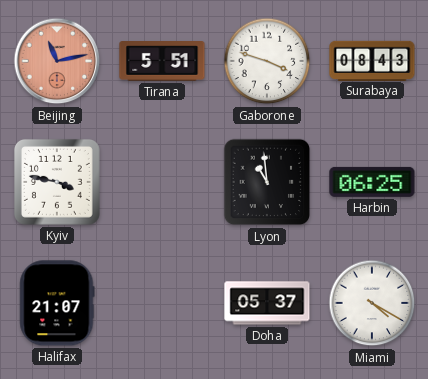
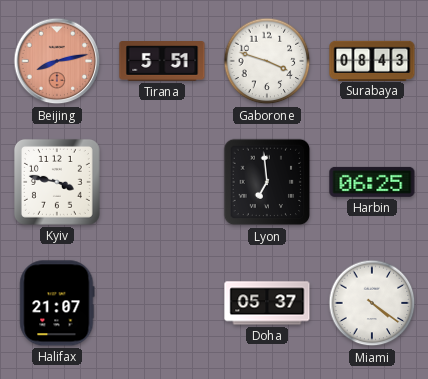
Beijing: 11:13 -> 8:13
Lyon: 10:59 -> 6:59
Miami: 4:20 -> 4:21
